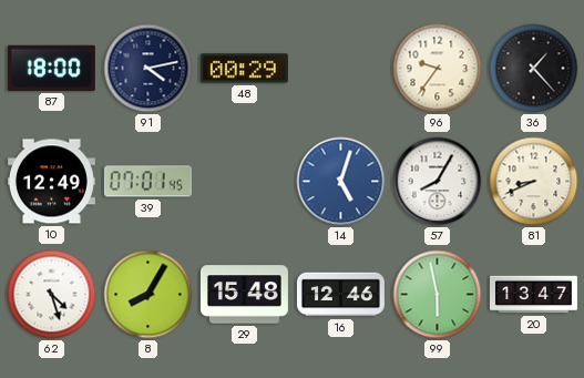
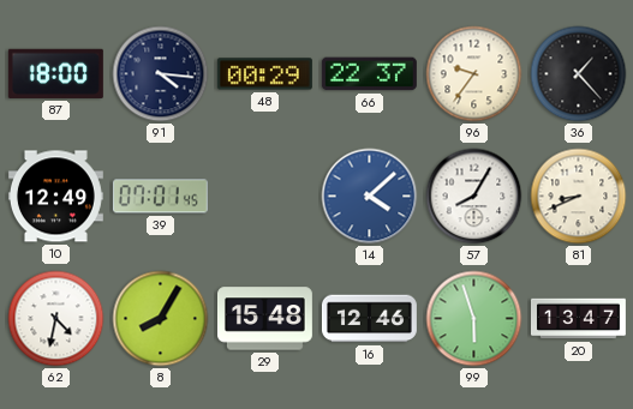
91: 4:13 -> 4:16
66: none -> 22:37
14: 5:03 -> 4:08
62: 4:27 -> 4:32
99: 5:58 -> 5:57
